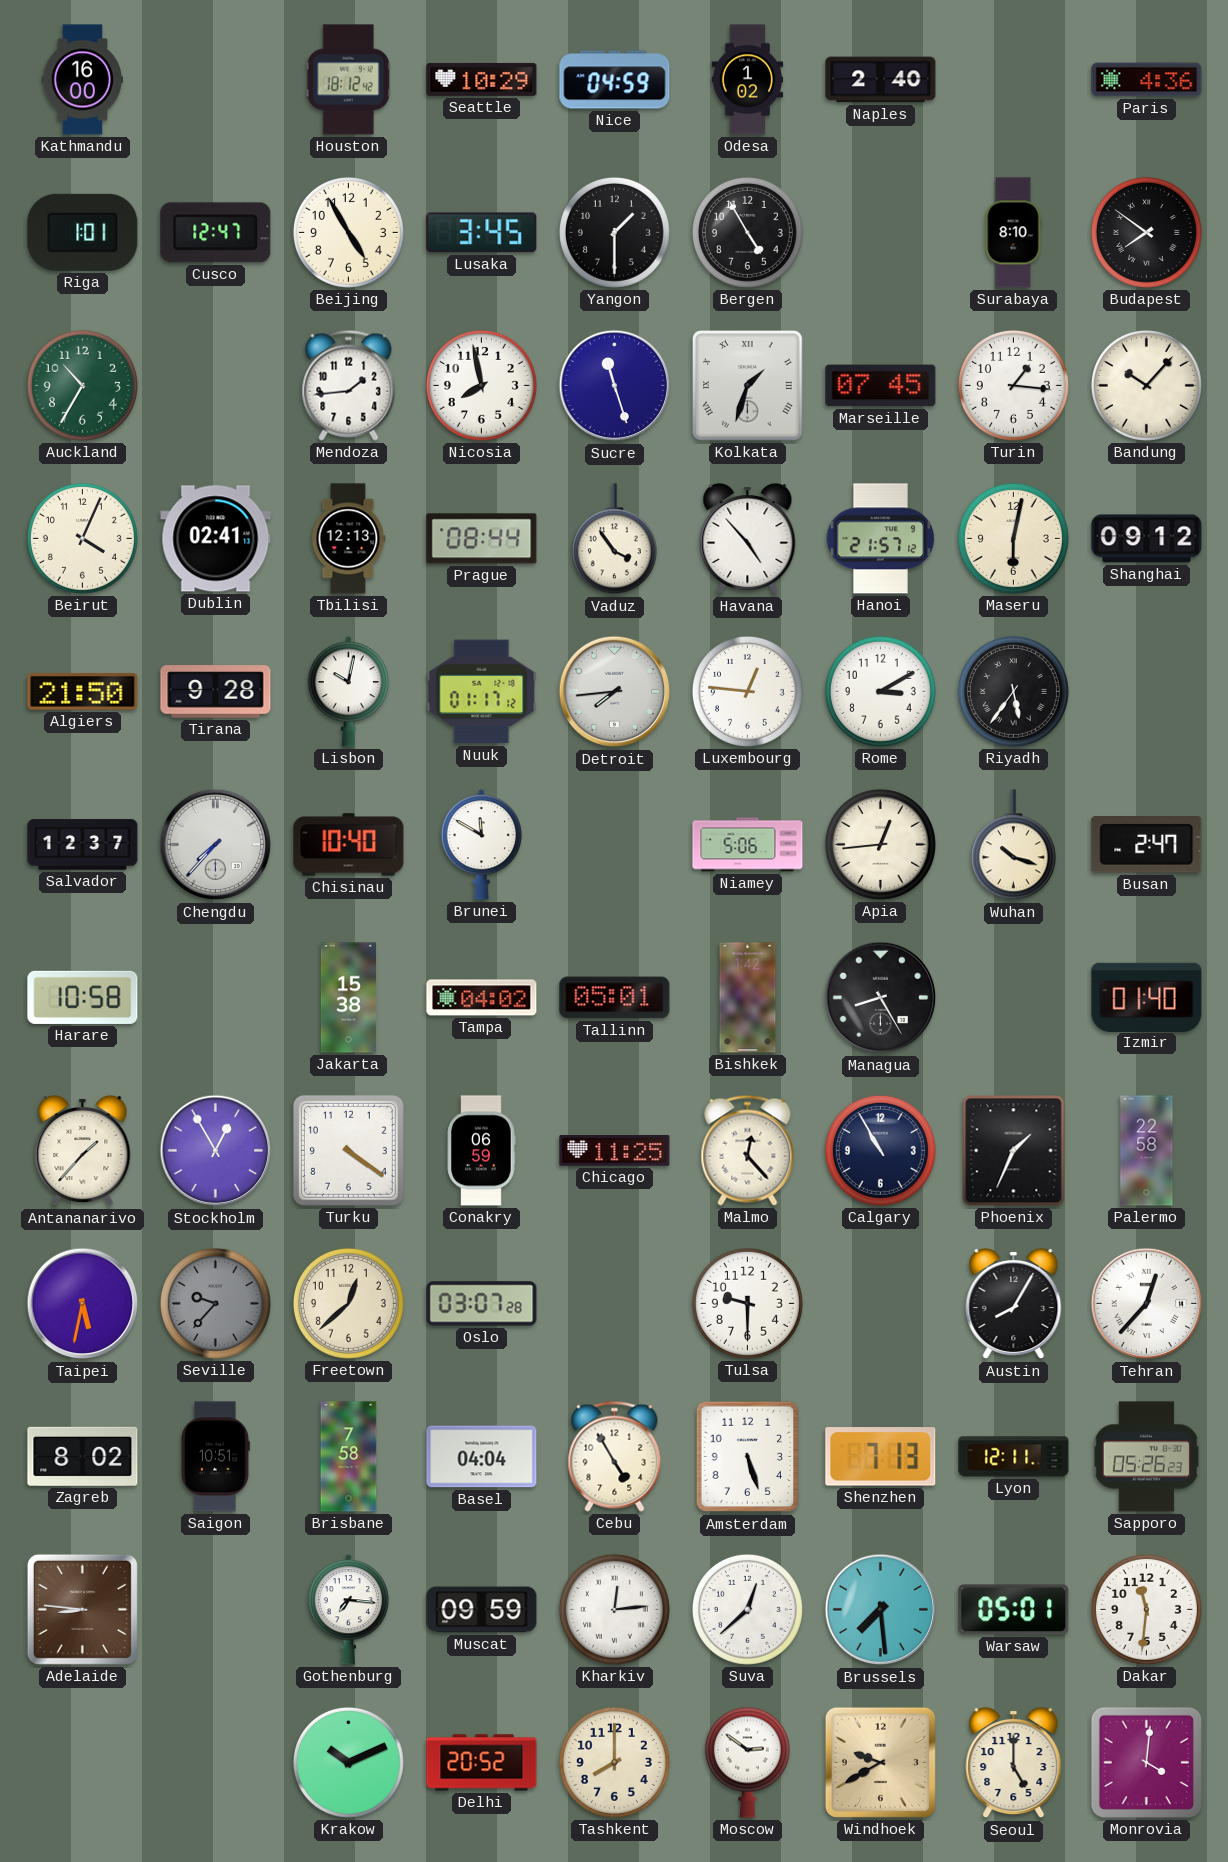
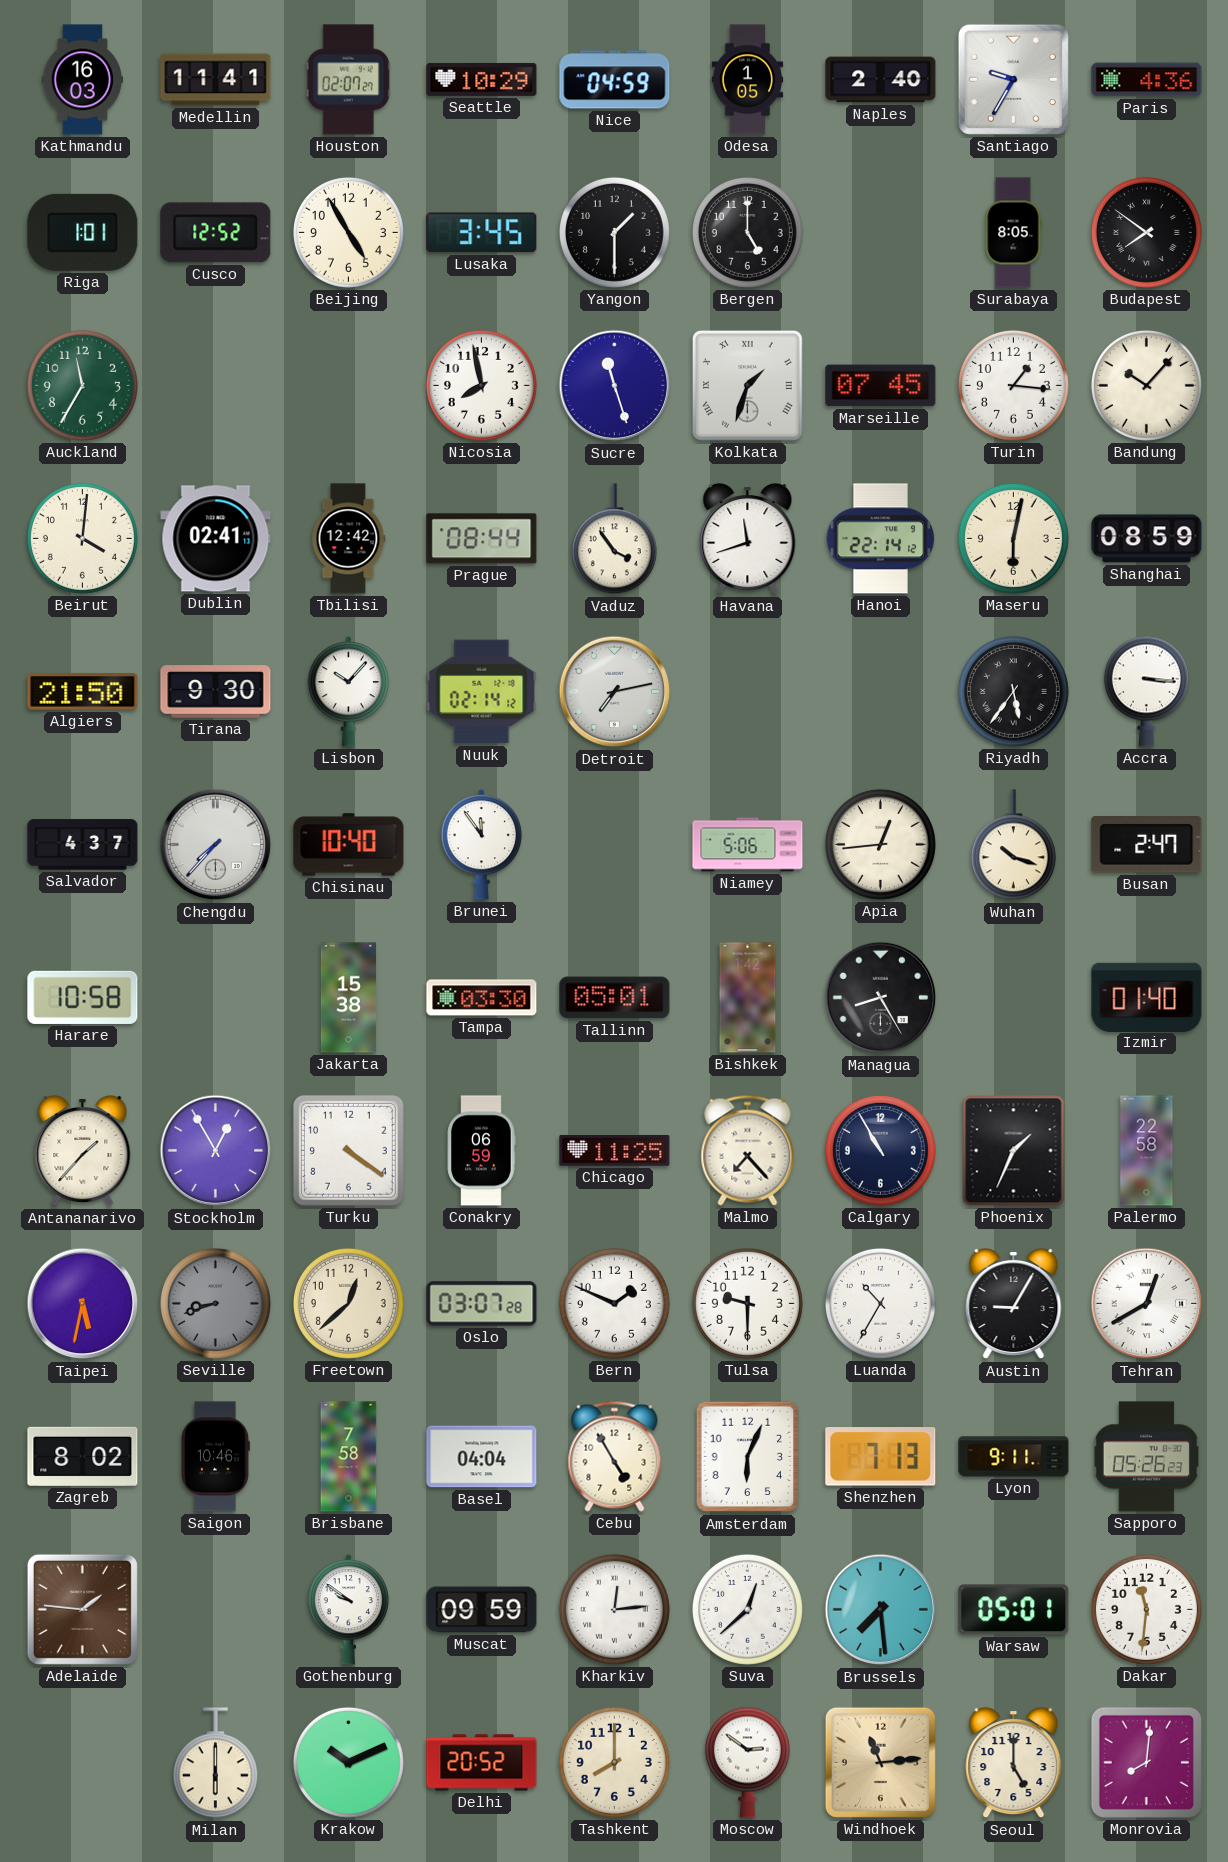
Kathmandu: 16:00 -> 16:03
Medellin: none -> 11:41
Houston: 18:12 -> 02:07
Odesa: 1:02 -> 1:05
Santiago: none -> 9:35
Cusco: 12:47 -> 12:52
Bergen: 4:55 -> 5:00
Surabaya: 8:10 -> 8:05
Auckland: 10:35 -> 11:35
Mendoza: 1:44 -> none
Beirut: 4:04 -> 4:01
Tbilisi: 12:13 -> 12:42
Havana: 4:53 -> 11:42
Hanoi: 21:57 -> 22:14
Shanghai: 09:12 -> 08:59
Tirana: 9:28 -> 9:30
Lisbon: 10:02 -> 10:07
Nuuk: 01:17 -> 02:14
Detroit: 7:44 -> 7:13
Luxembourg: 12:46 -> none
Rome: 3:10 -> none
Accra: none -> 3:16
Salvador: 12:37 -> 4:37
Brunei: 11:50 -> 11:54
Tampa: 04:02 -> 03:30
Malmo: 12:23 -> 7:23
Seville: 9:37 -> 8:42
Bern: none -> 1:49
Luanda: none -> 10:35
Austin: 8:05 -> 9:05
Tehran: 12:37 -> 12:40
Saigon: 10:51 -> 10:46
Amsterdam: 5:27 -> 6:04
Lyon: 12:11 -> 9:11
Adelaide: 8:46 -> 1:46
Gothenburg: 7:16 -> 9:51
Milan: none -> 6:00
Windhoek: 9:40 -> 11:14
Monrovia: 4:01 -> 8:01
